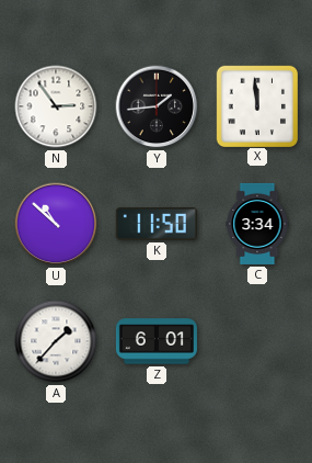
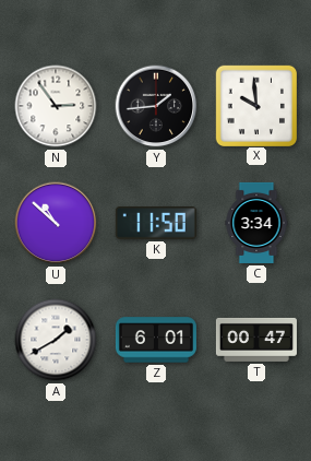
X: 11:59 -> 9:59
A: 1:37 -> 1:40
T: none -> 00:47
